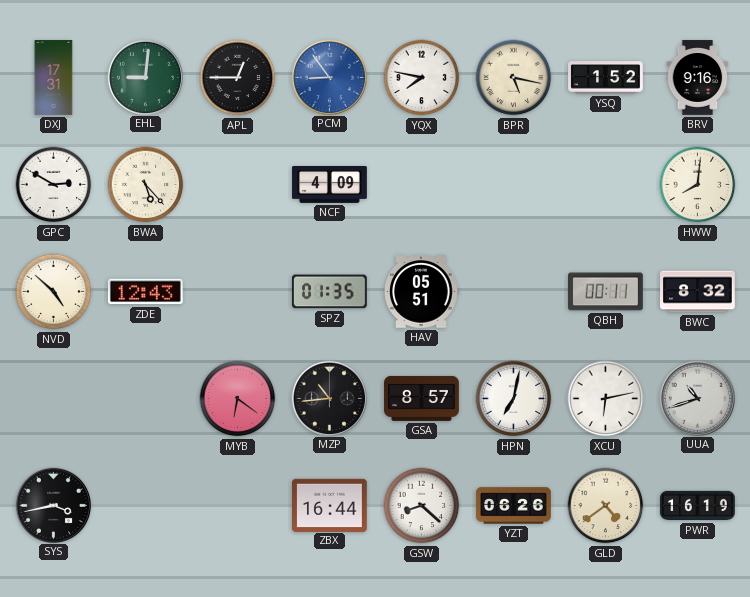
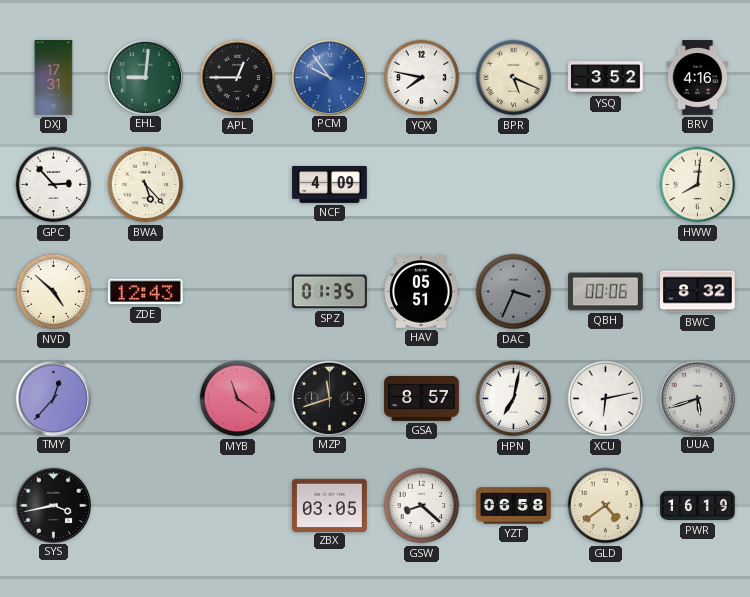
PCM: 8:54 -> 9:54
BPR: 5:17 -> 5:19
YSQ: 1:52 -> 3:52
BRV: 9:16 -> 4:16
GPC: 2:50 -> 2:53
DAC: none -> 3:34
QBH: 00:11 -> 00:06
TMY: none -> 12:37
MYB: 6:21 -> 11:21
MZP: 10:44 -> 11:42
UUA: 10:42 -> 5:42
ZBX: 16:44 -> 03:05
YZT: 06:26 -> 06:58
